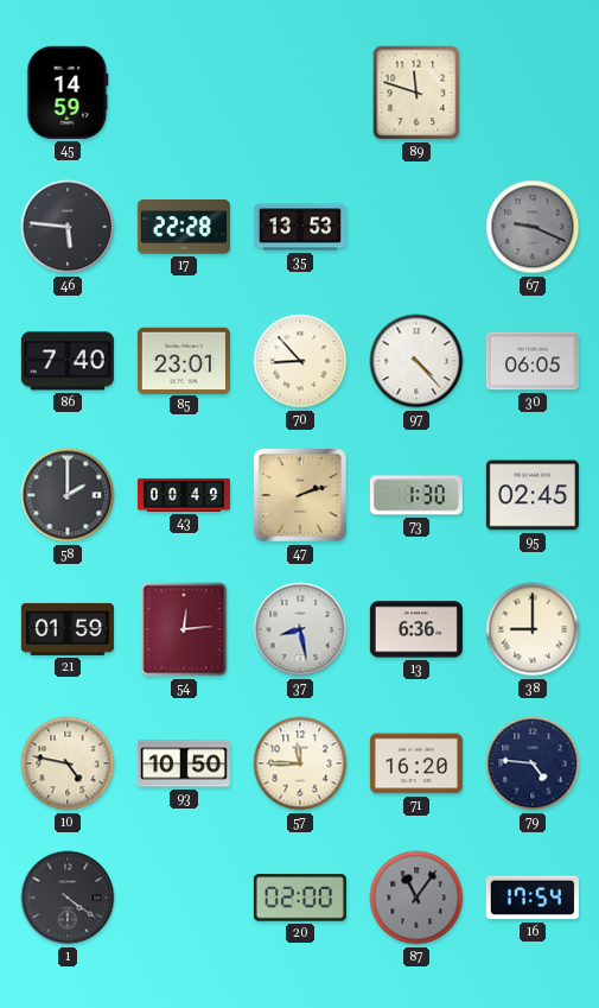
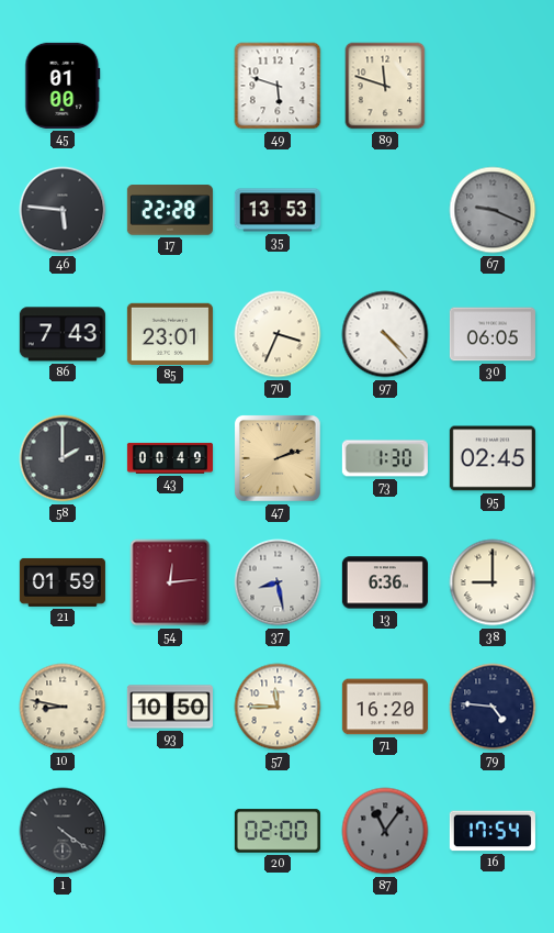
45: 14:59 -> 01:00
49: none -> 5:48
86: 7:40 -> 7:43
70: 8:53 -> 3:34
10: 4:47 -> 8:47
